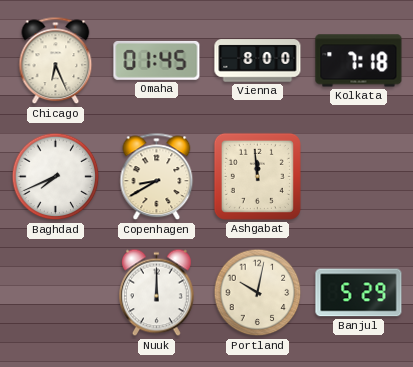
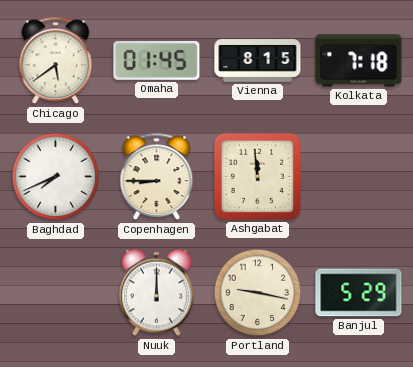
Chicago: 6:26 -> 5:39
Vienna: 8:00 -> 8:15
Copenhagen: 8:40 -> 8:45
Portland: 10:02 -> 9:17
